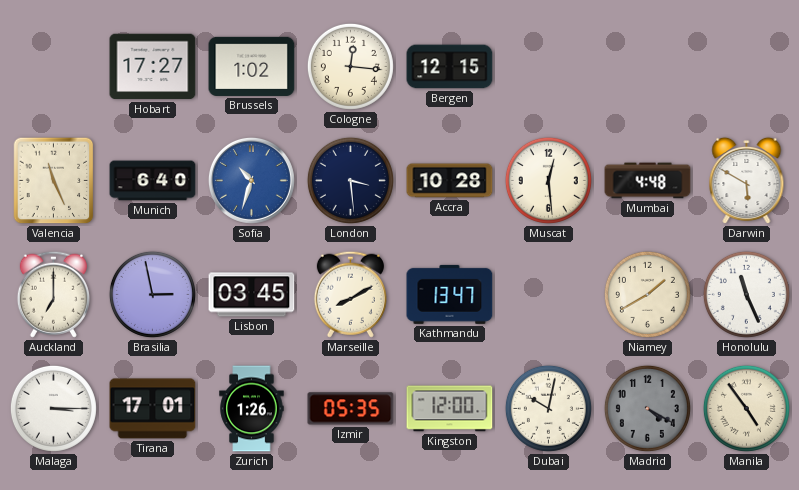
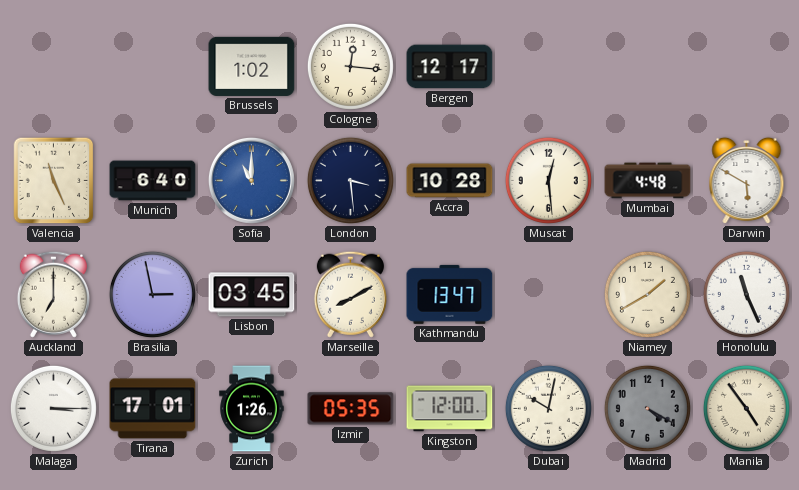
Hobart: 17:27 -> none
Bergen: 12:15 -> 12:17
Sofia: 10:33 -> 11:00
